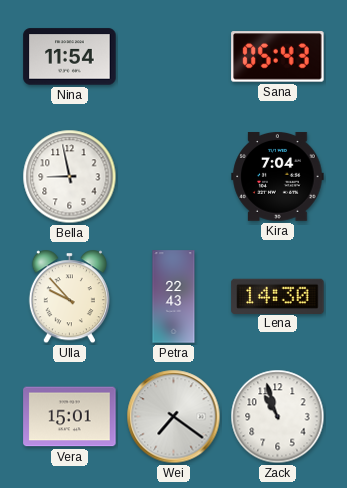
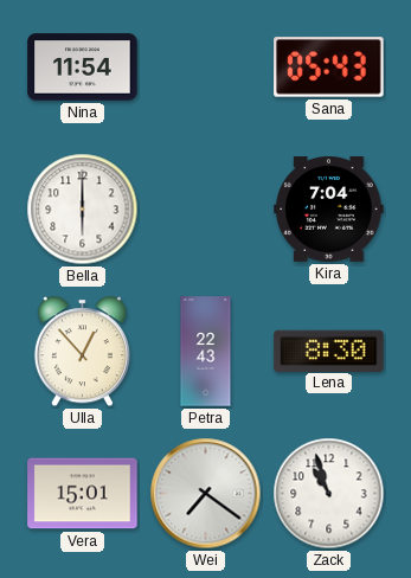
Bella: 8:58 -> 6:00
Ulla: 9:53 -> 12:53
Lena: 14:30 -> 8:30
